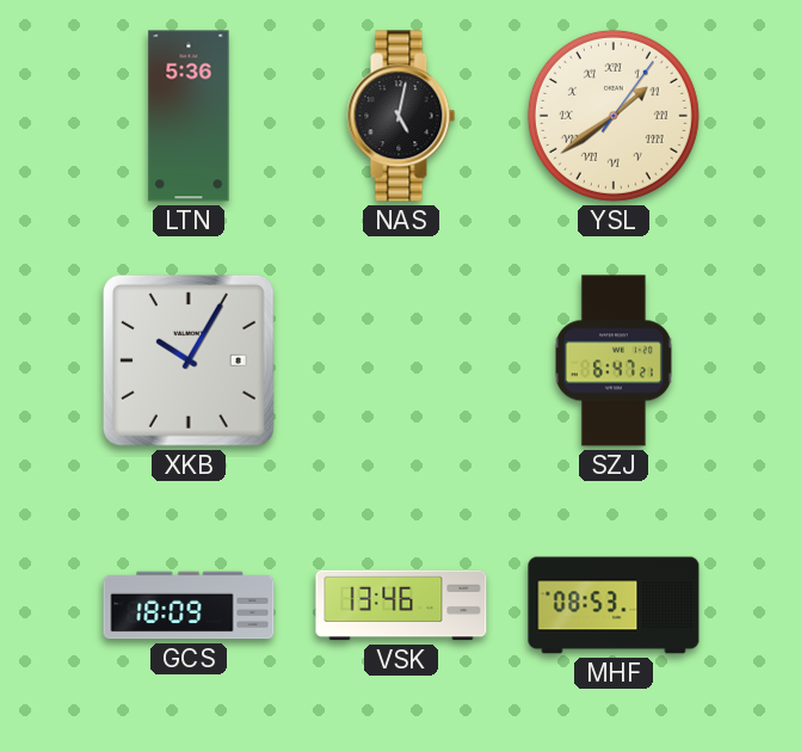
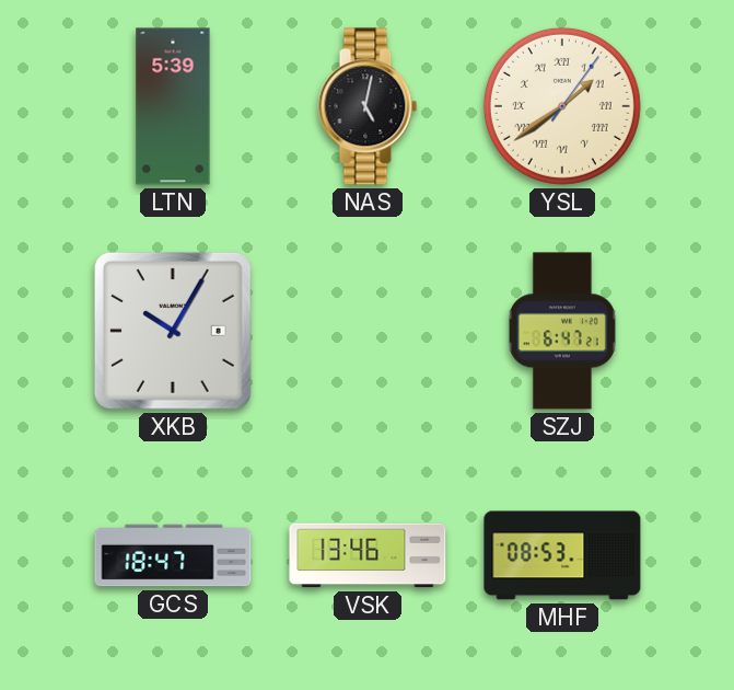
LTN: 5:36 -> 5:39
GCS: 18:09 -> 18:47
